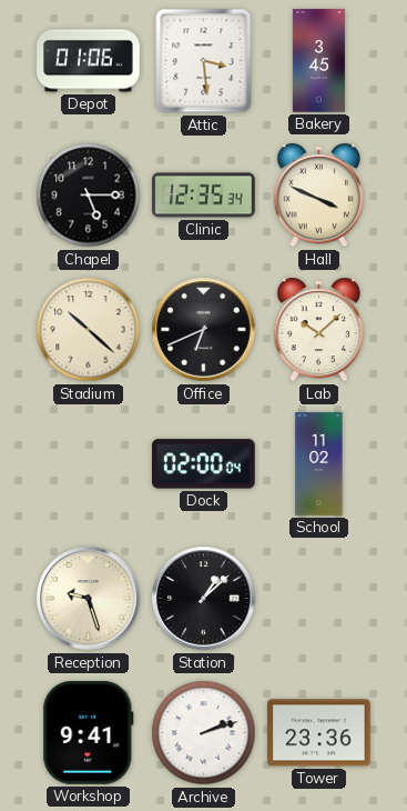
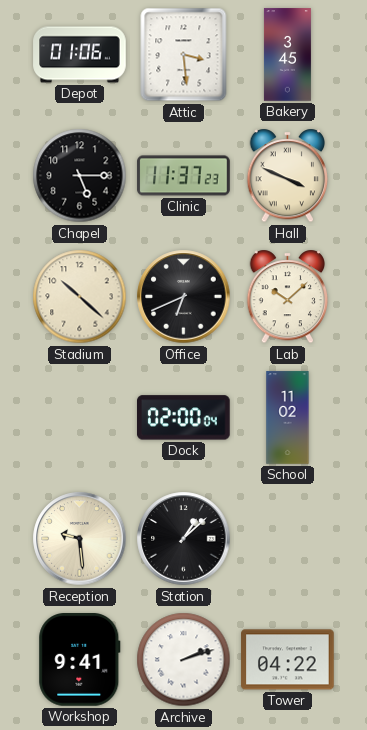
Clinic: 12:35 -> 11:37
Reception: 9:27 -> 9:29
Tower: 23:36 -> 04:22
